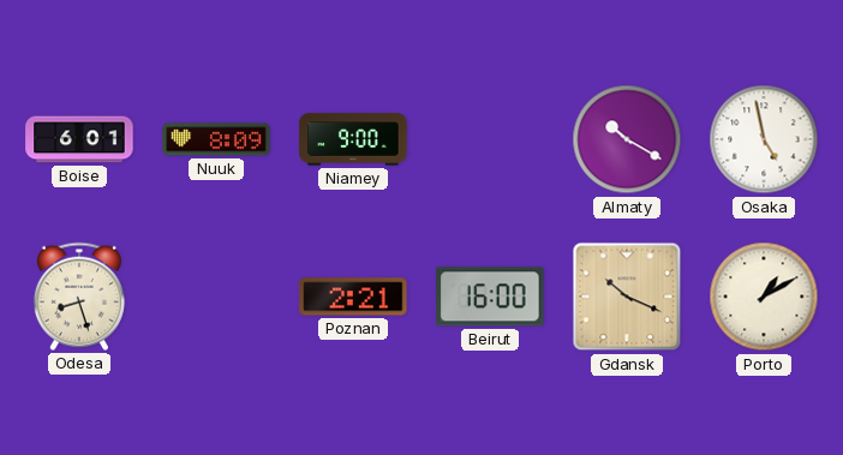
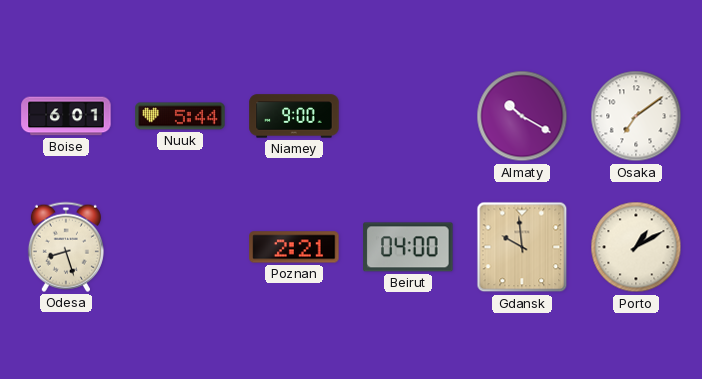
Nuuk: 8:09 -> 5:44
Osaka: 4:58 -> 7:09
Beirut: 16:00 -> 04:00
Gdansk: 10:19 -> 9:59
